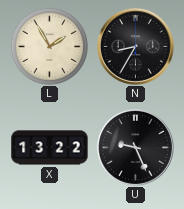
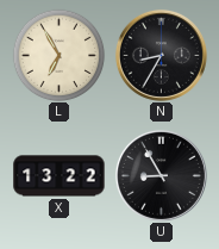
L: 1:55 -> 6:55
U: 9:26 -> 8:55
